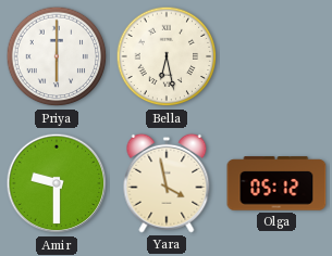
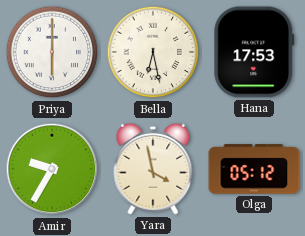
Hana: none -> 17:53
Amir: 9:30 -> 9:35
